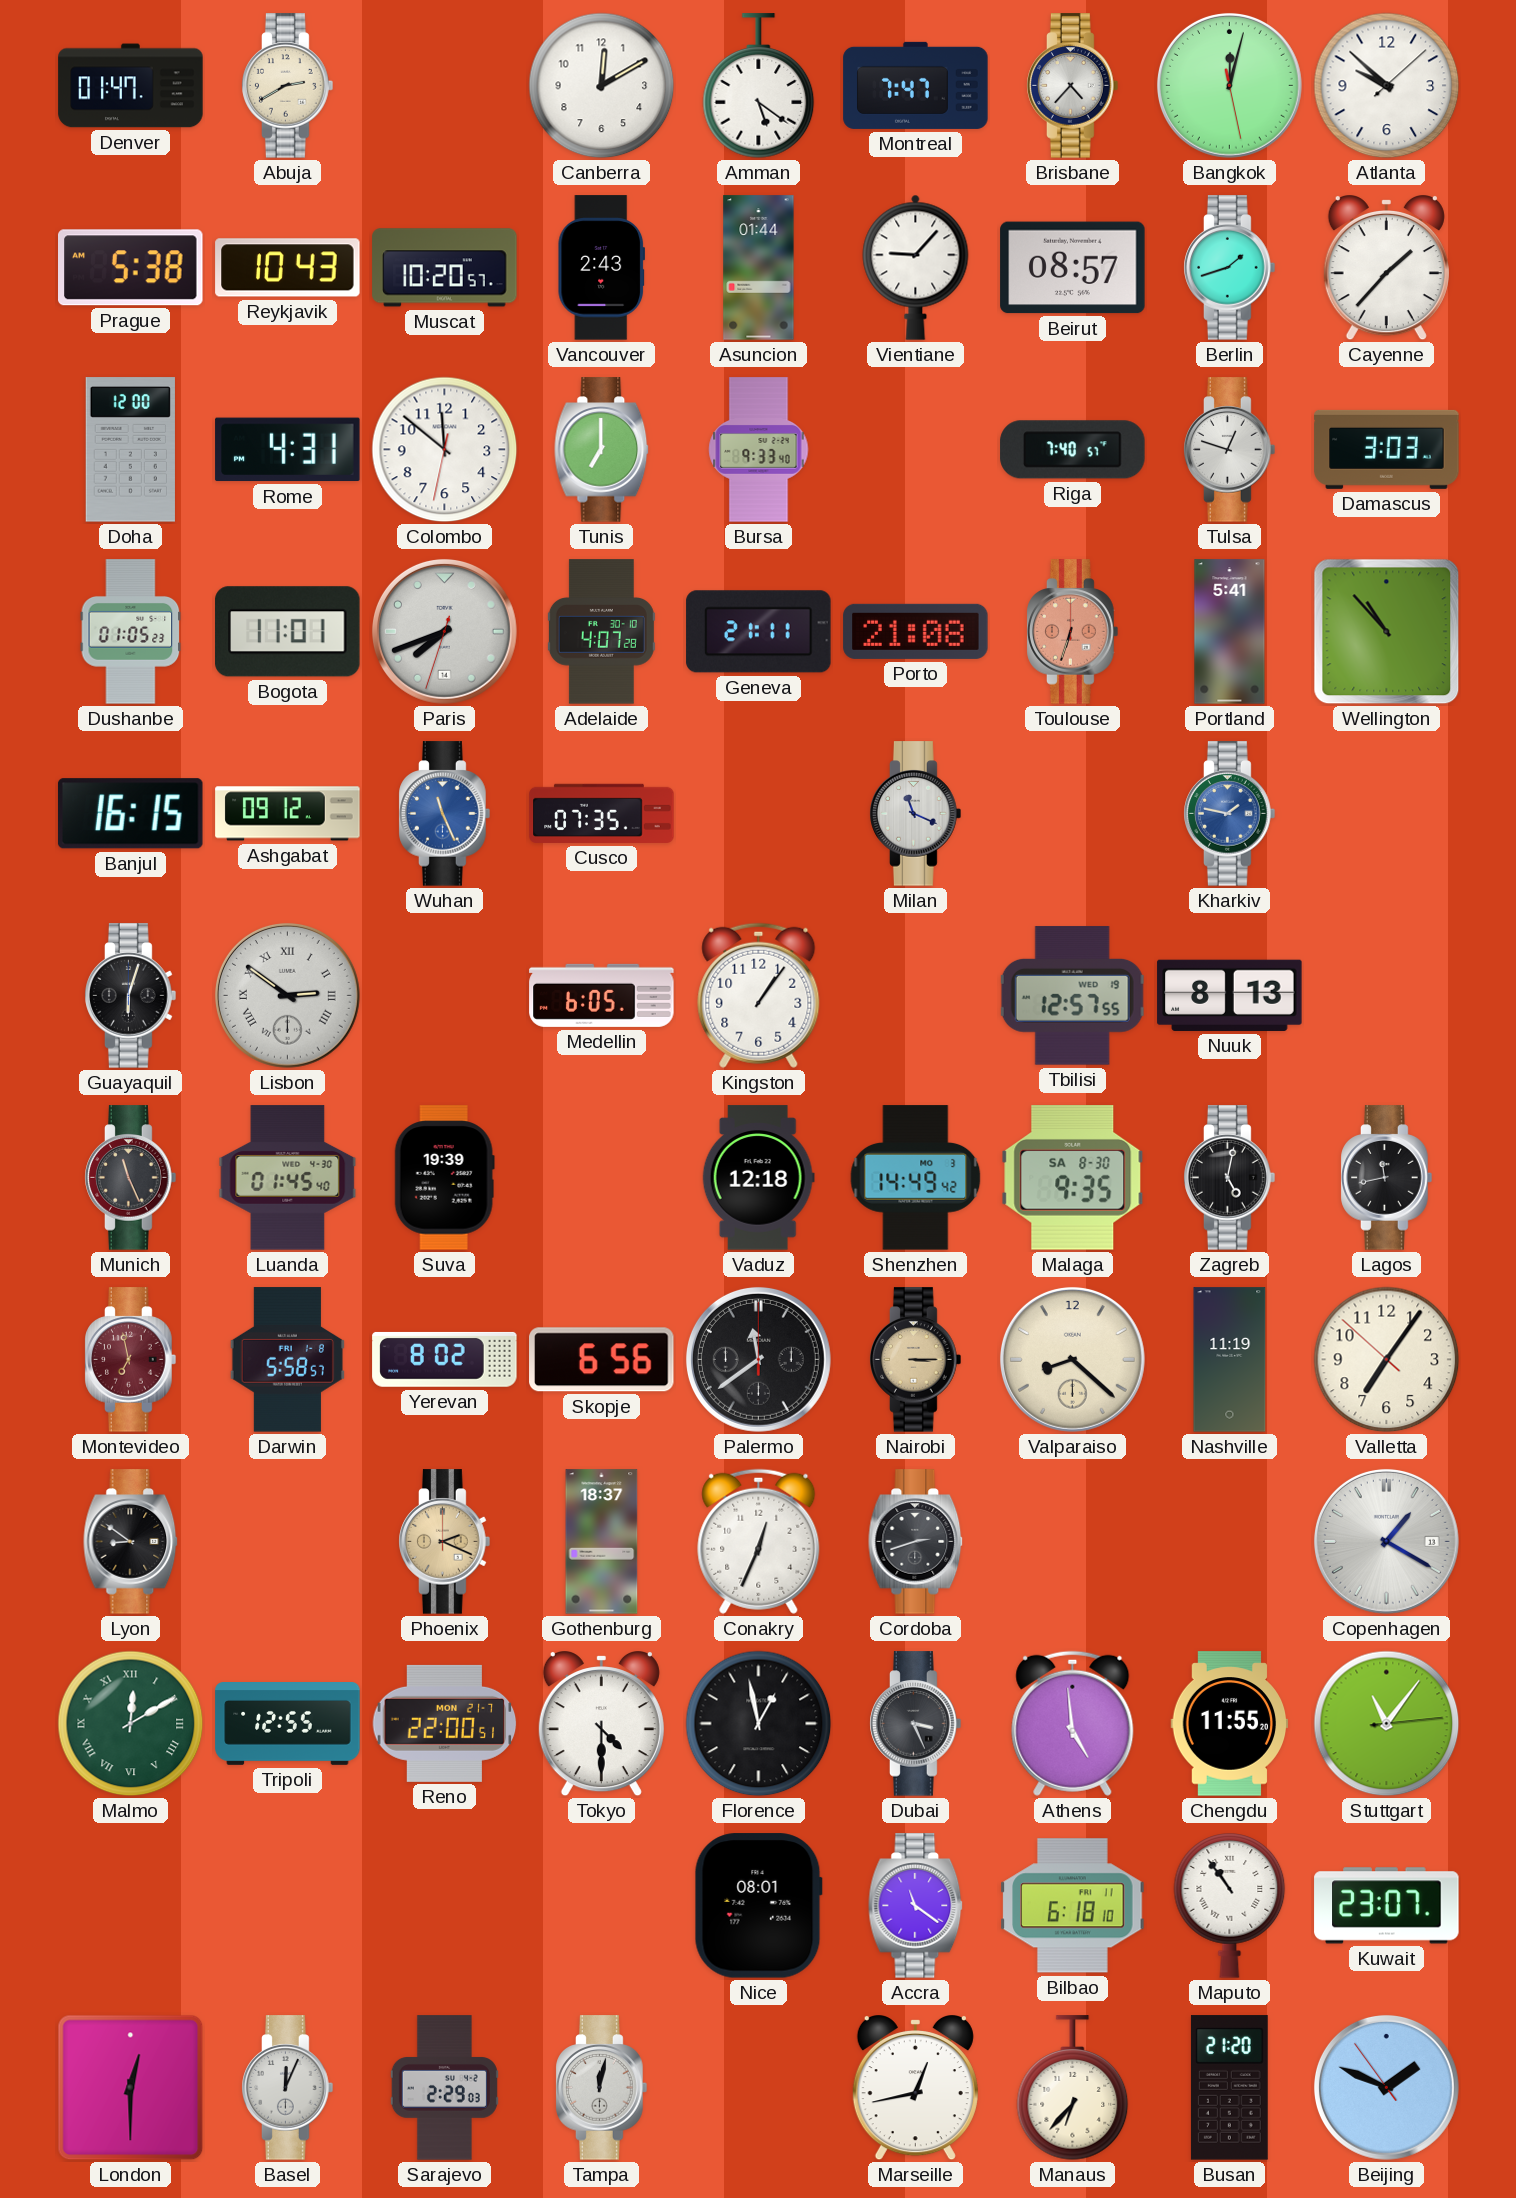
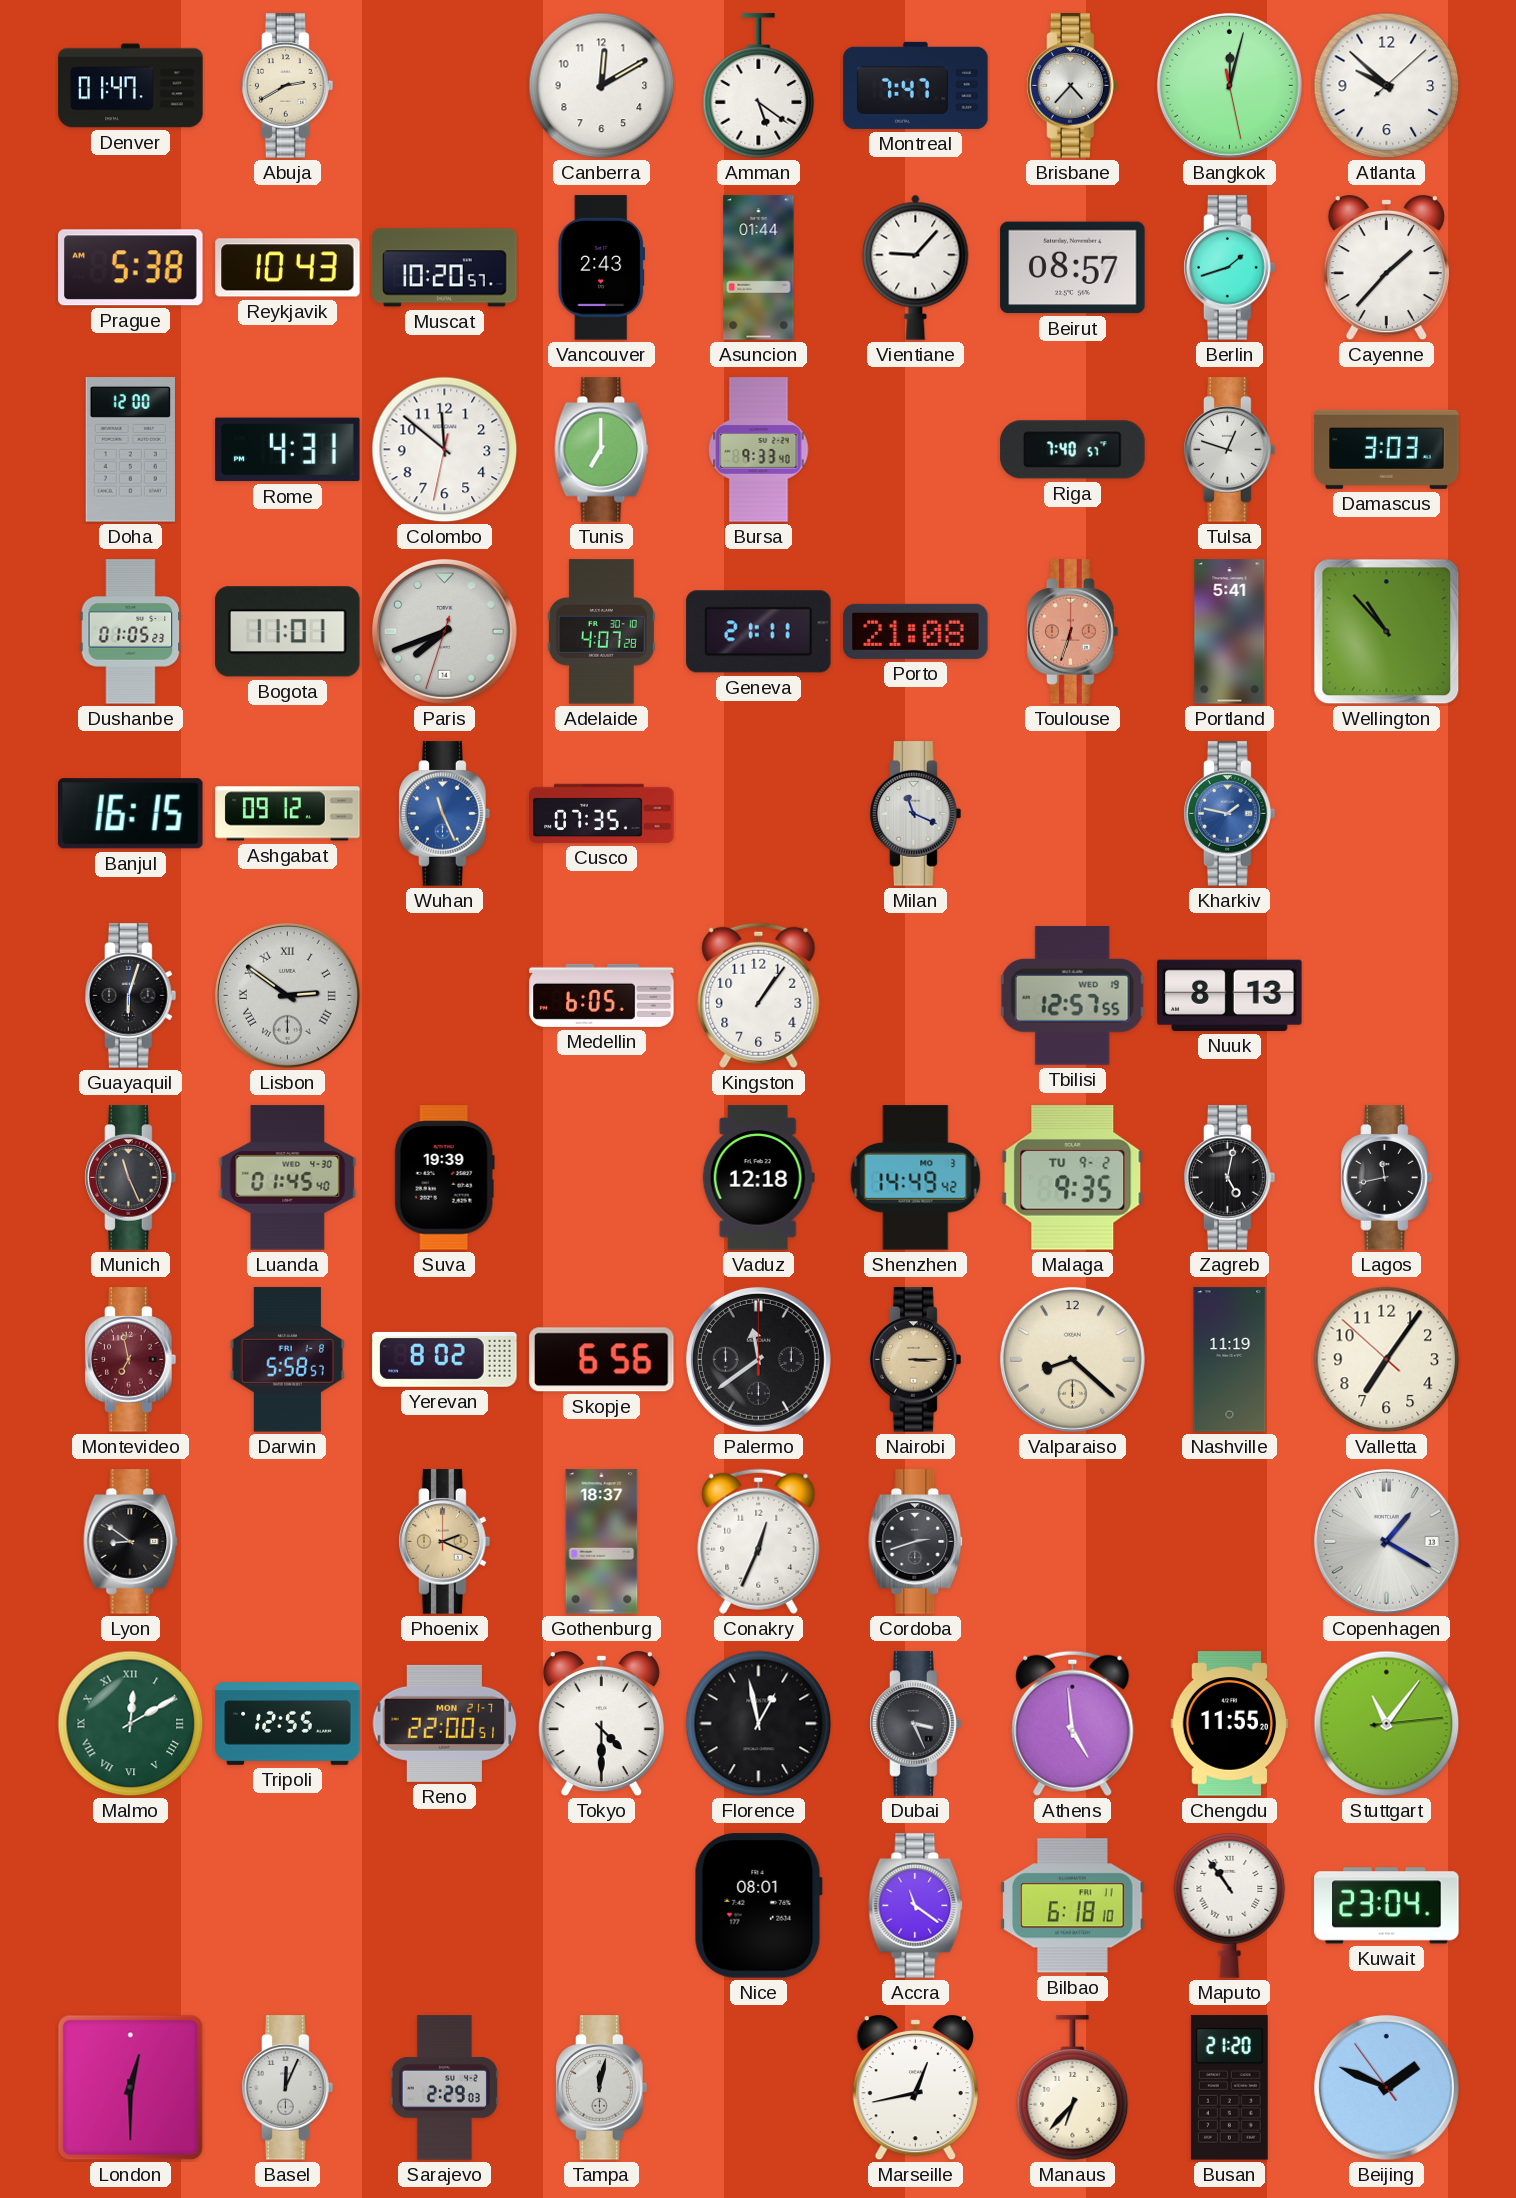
Malaga date: SA 8-30 -> TU 9-2
Kuwait: 23:07 -> 23:04
